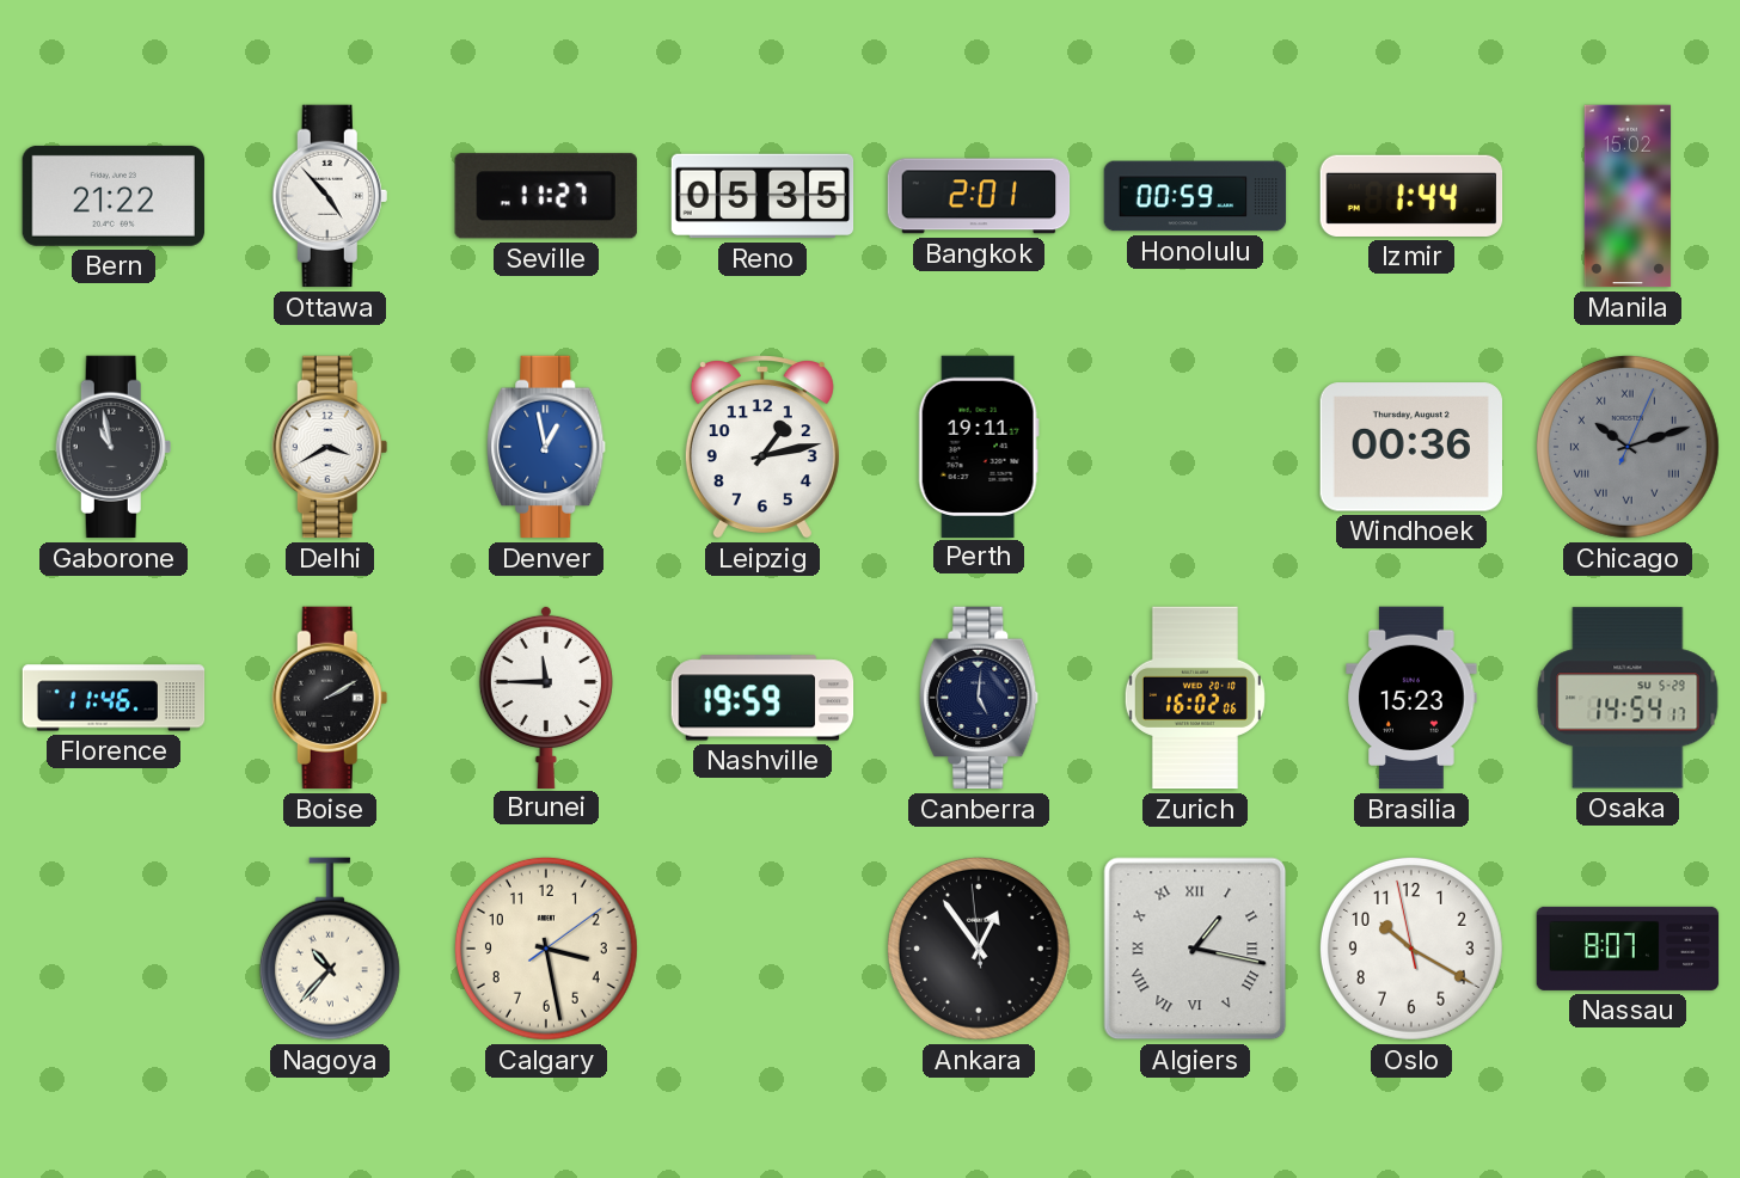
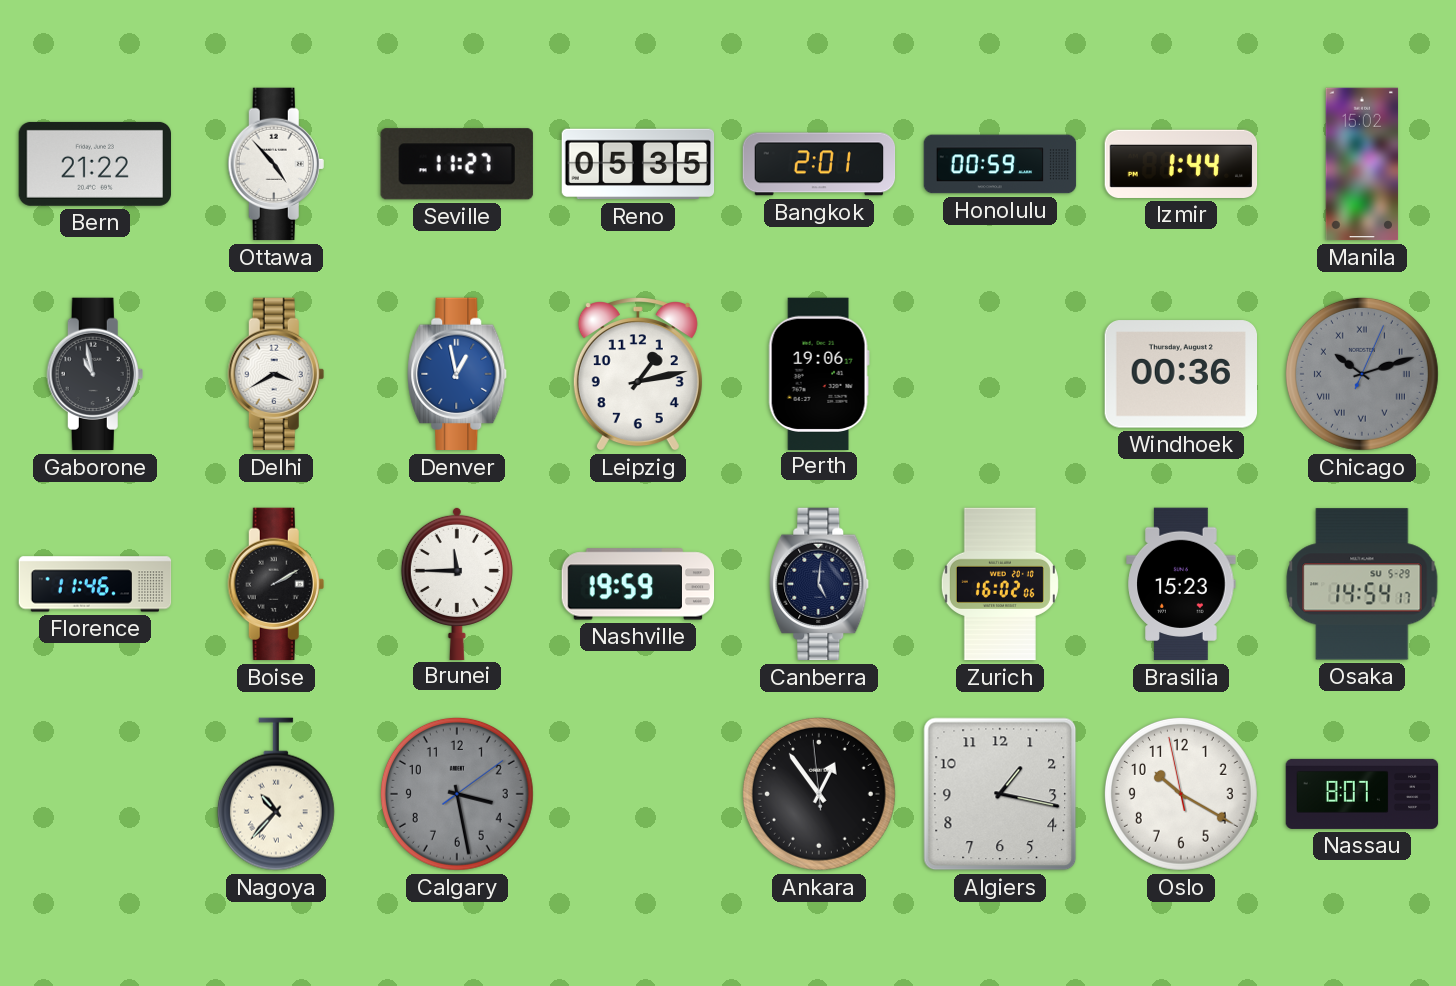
Perth: 19:11 -> 19:06
Calgary dial: cream -> grey
Algiers numerals: Roman -> Arabic
